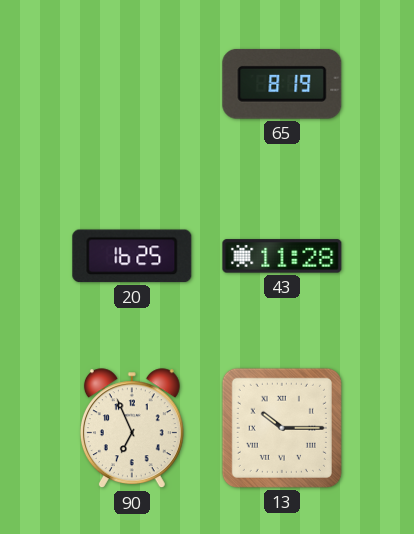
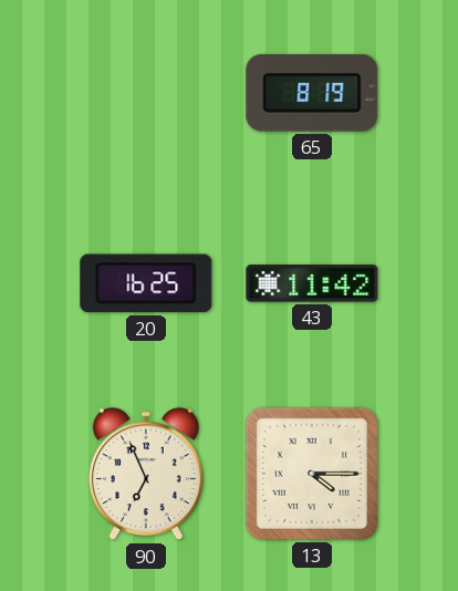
43: 11:28 -> 11:42
13: 10:15 -> 4:15
